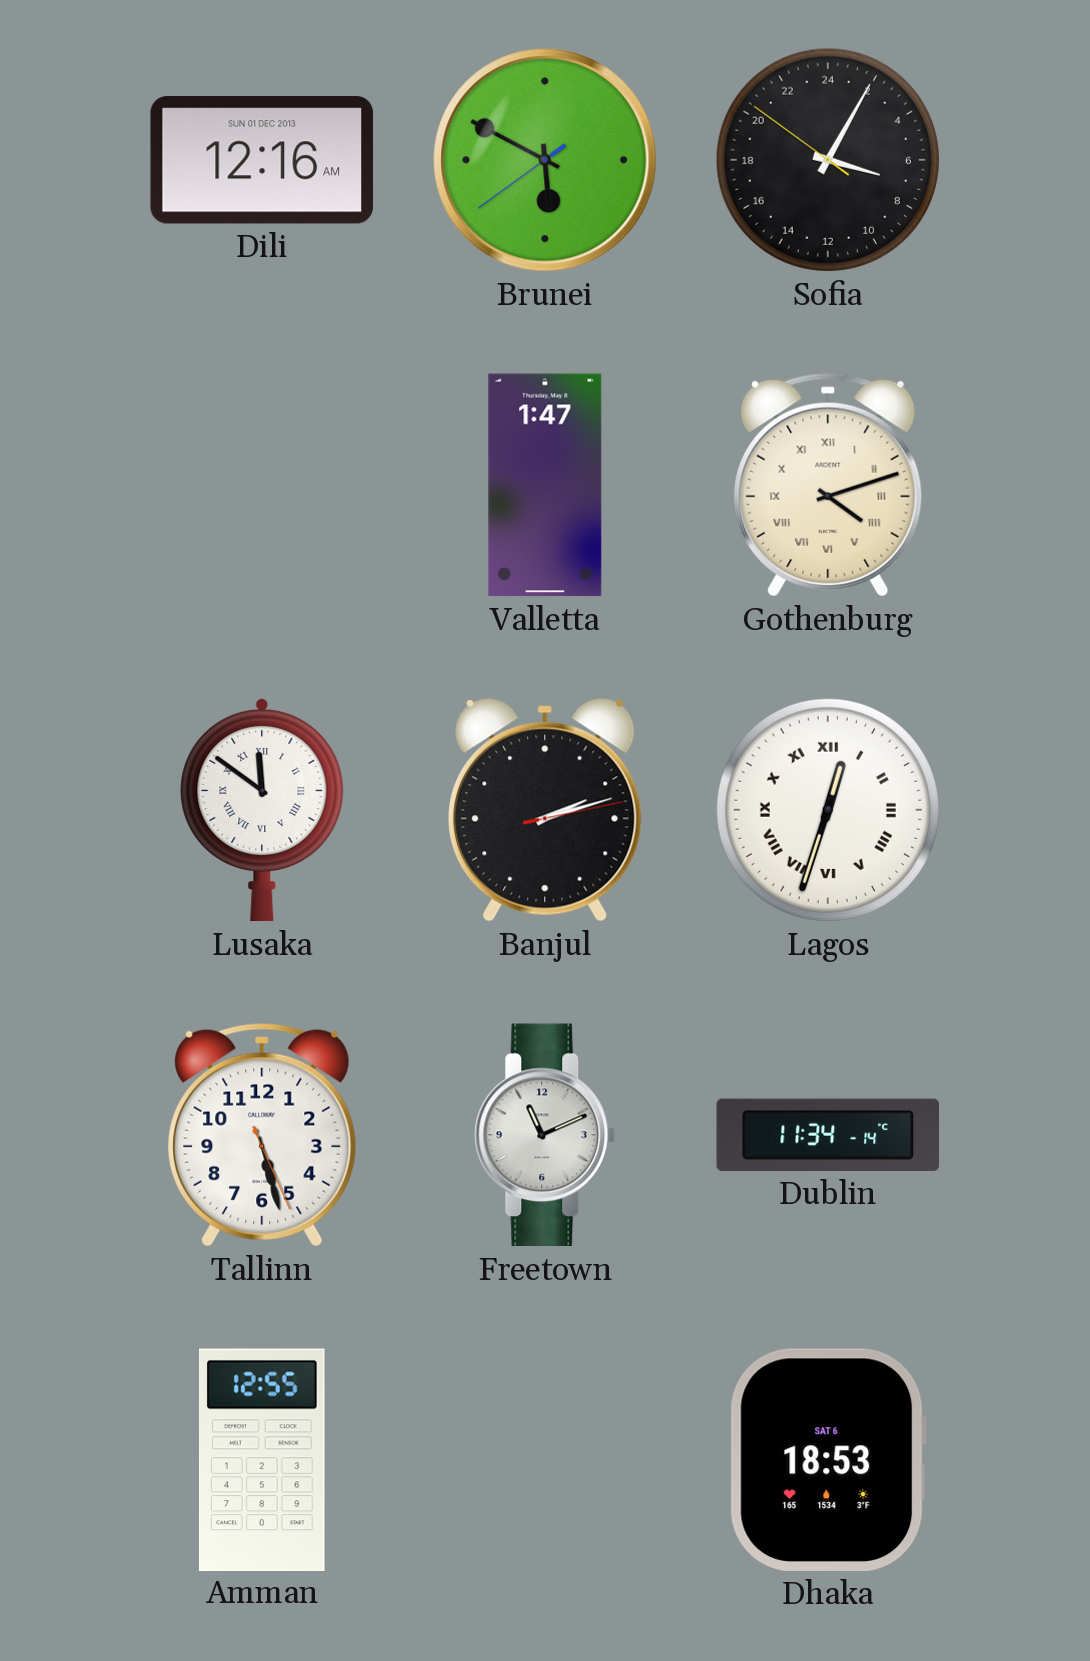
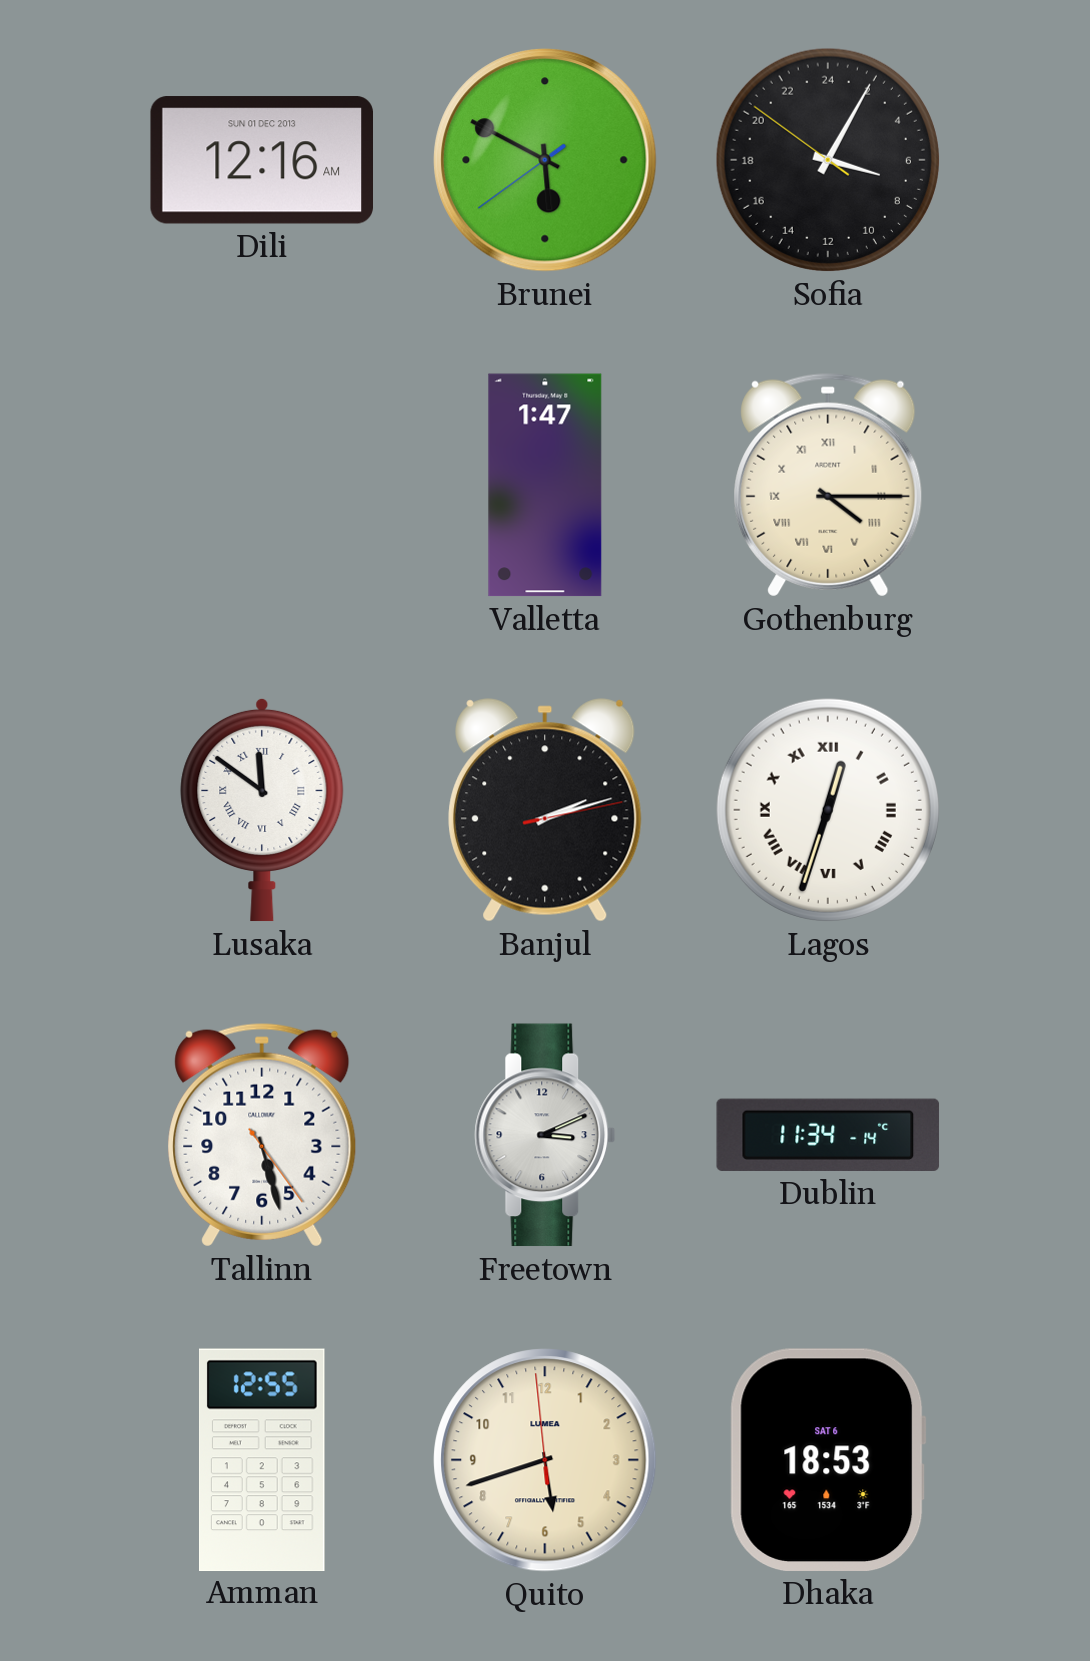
Gothenburg: 4:12 -> 4:15
Tallinn: 5:27:26 -> 5:27:24
Freetown: 11:11 -> 3:11
Quito: none -> 5:41
